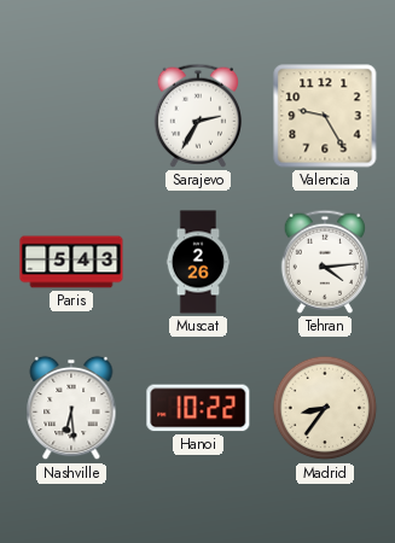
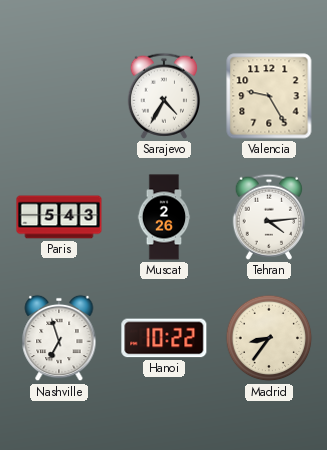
Sarajevo: 2:35 -> 4:35
Nashville: 6:29 -> 6:57
